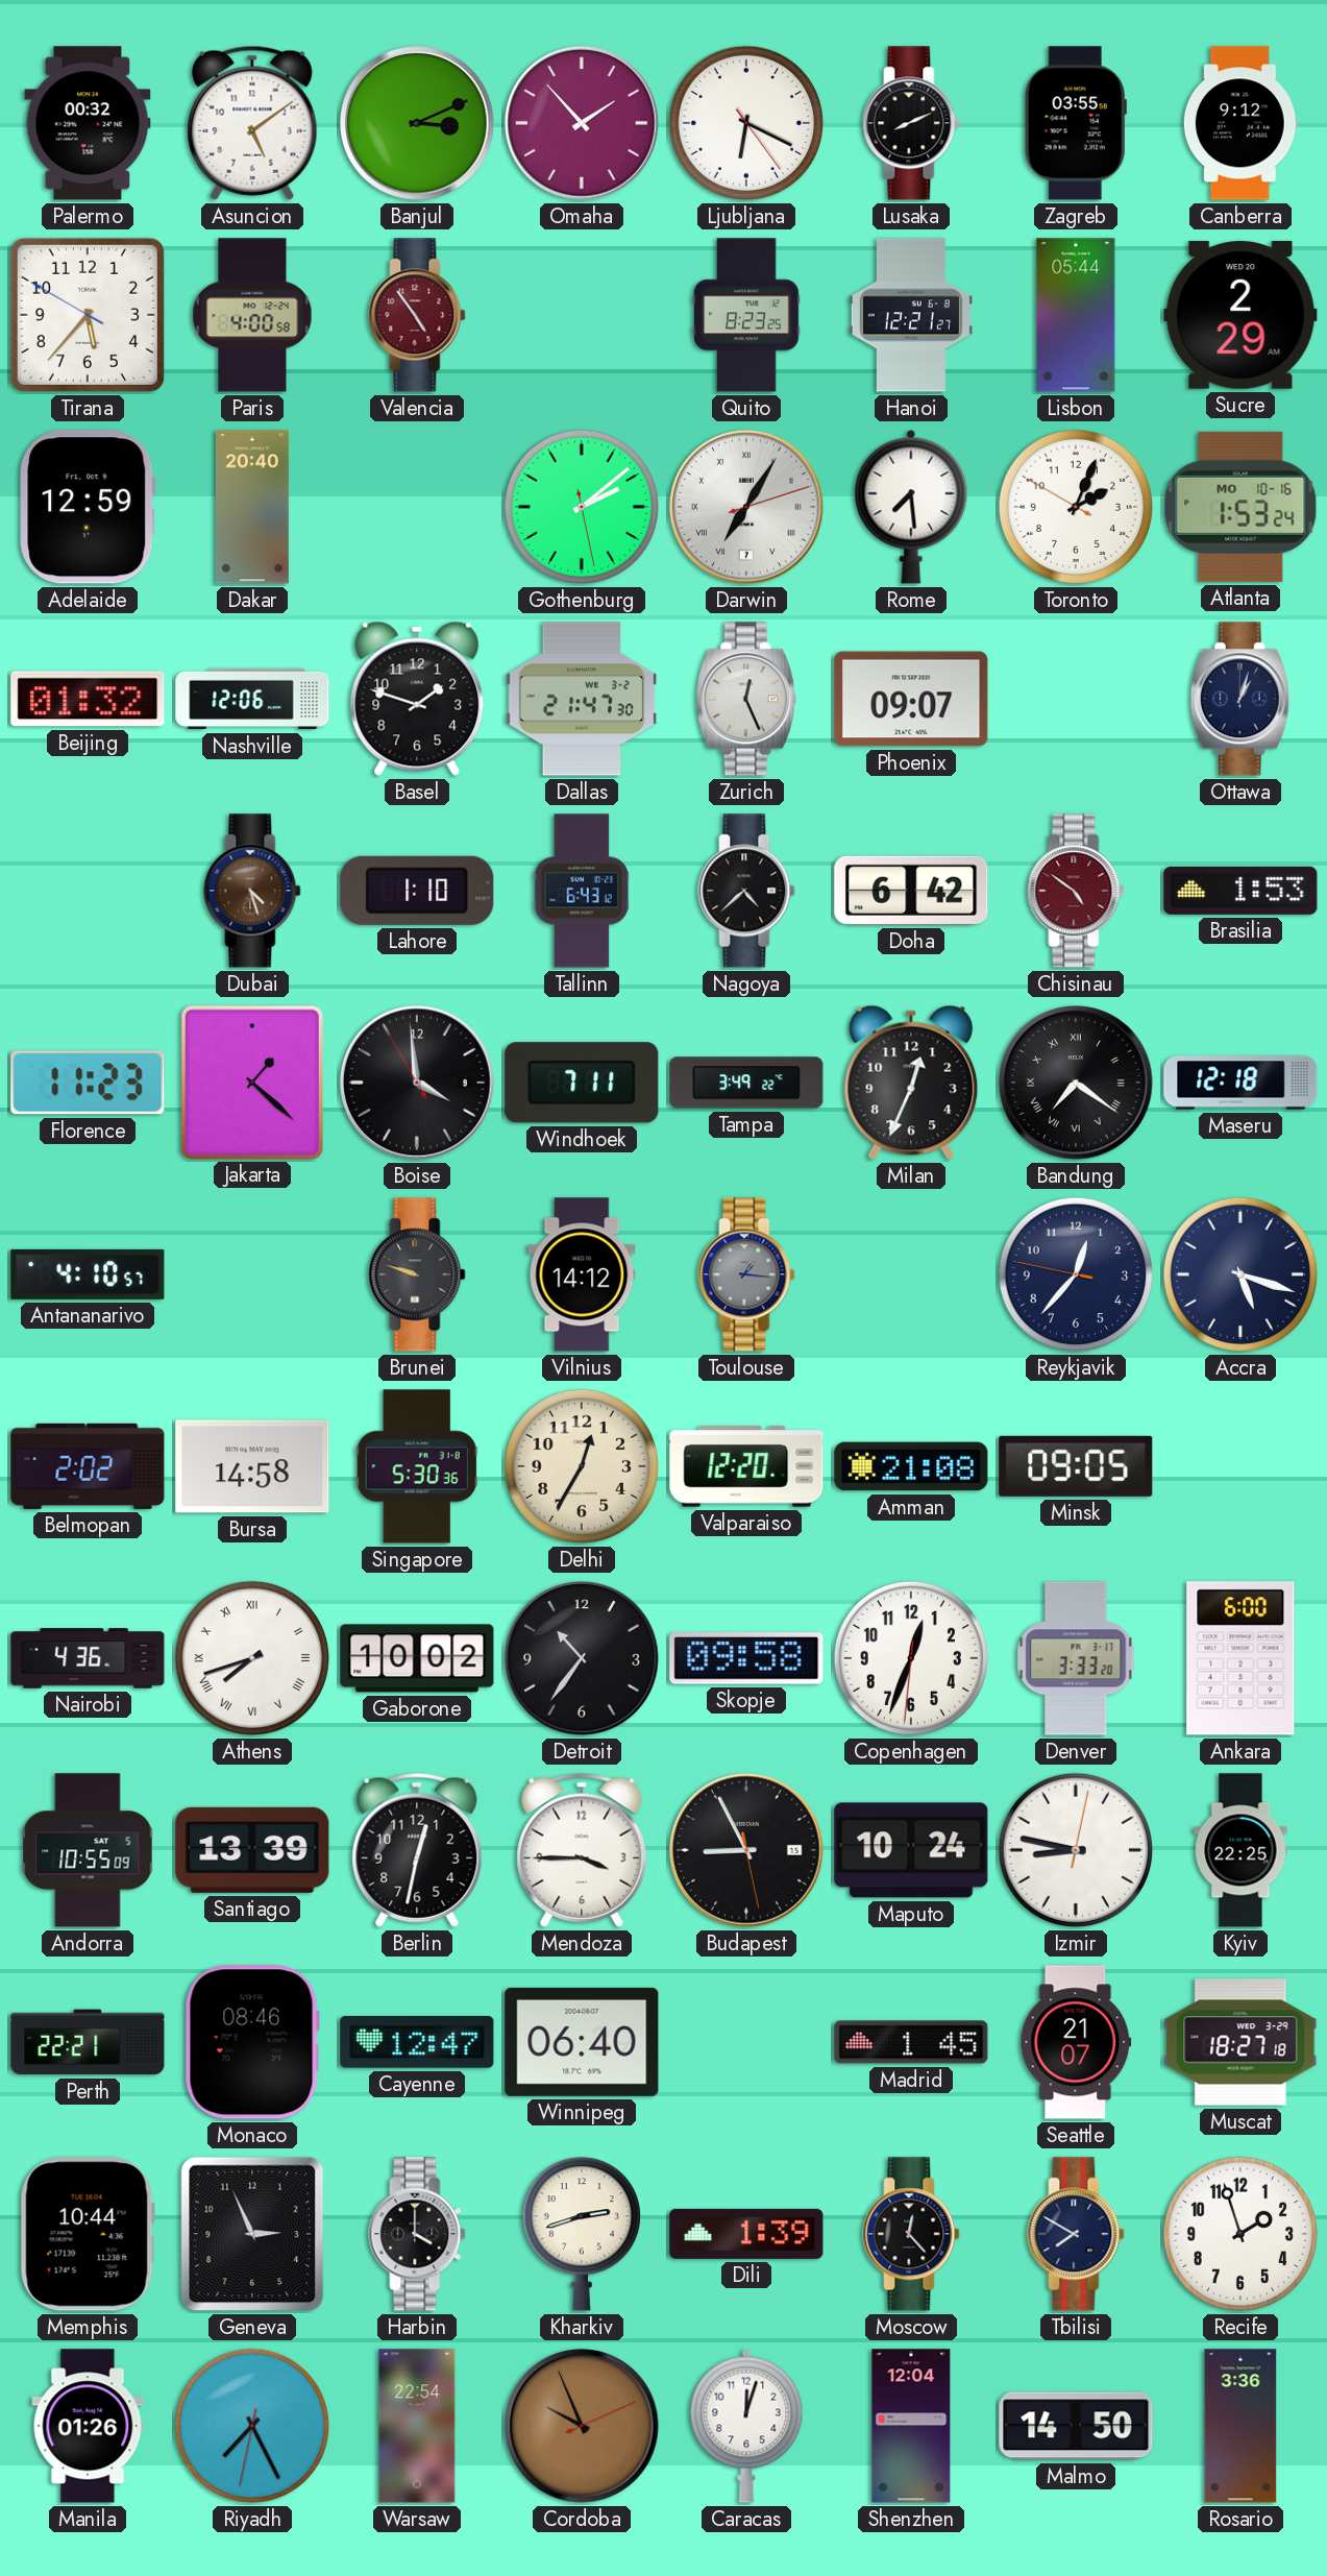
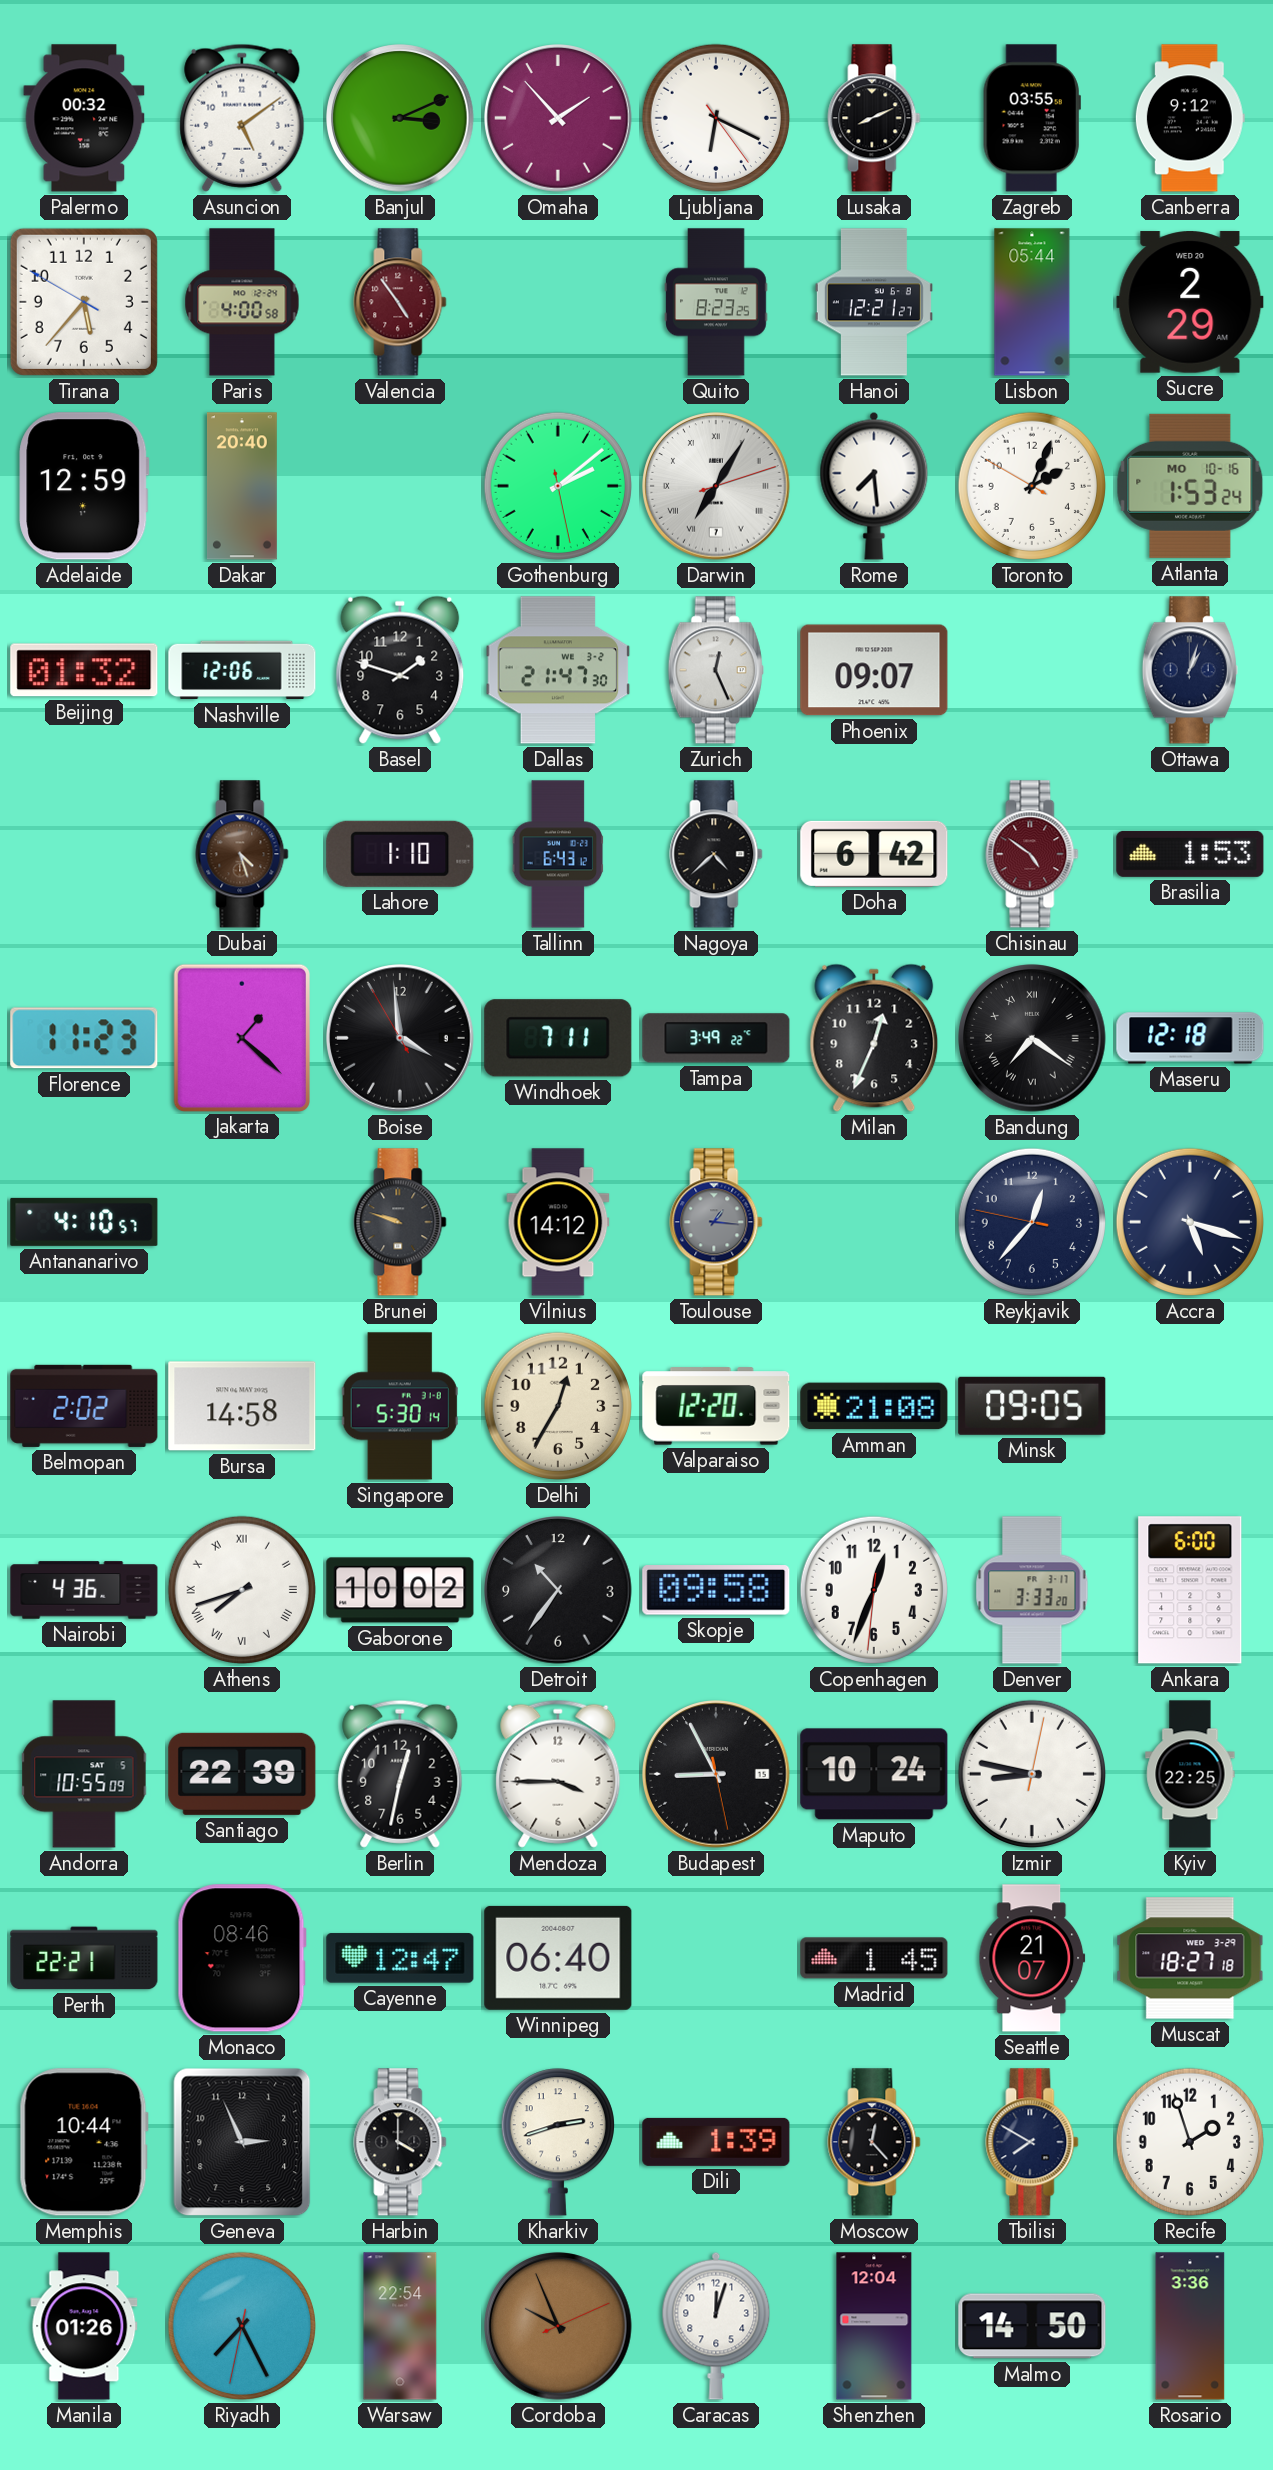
Singapore: 5:30:36 -> 5:30:14
Santiago: 13:39 -> 22:39
